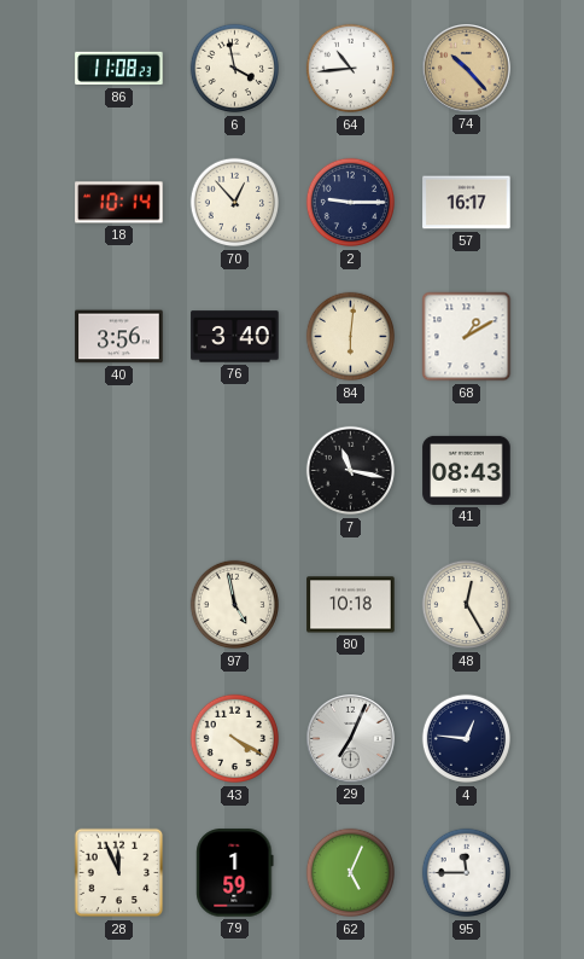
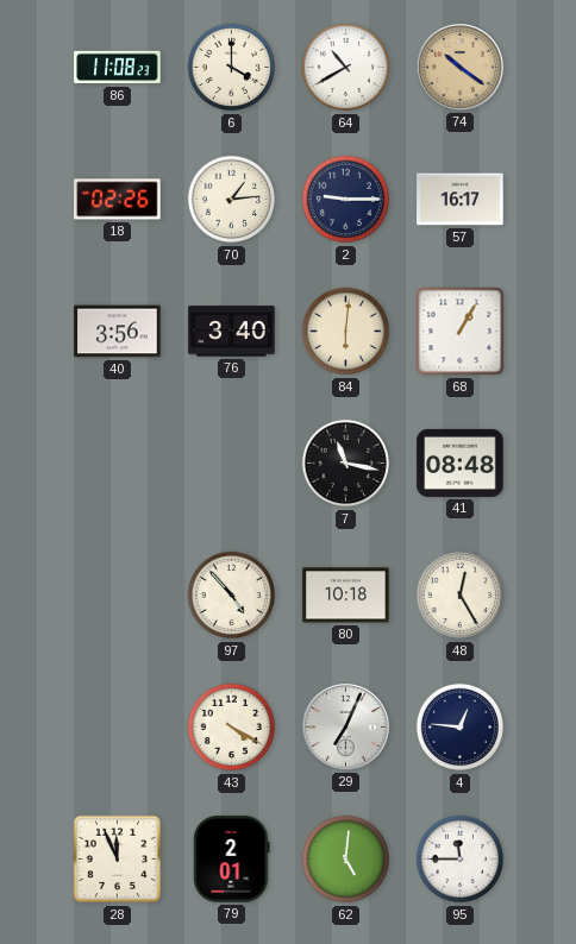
6: 3:58 -> 4:00
64: 10:44 -> 10:40
74: 10:23 -> 10:21
18: 10:14 -> 02:26
70: 12:53 -> 1:14
68: 1:10 -> 1:05
41: 08:43 -> 08:48
97: 4:58 -> 4:53
79: 1:59 -> 2:01
62: 5:04 -> 5:01
